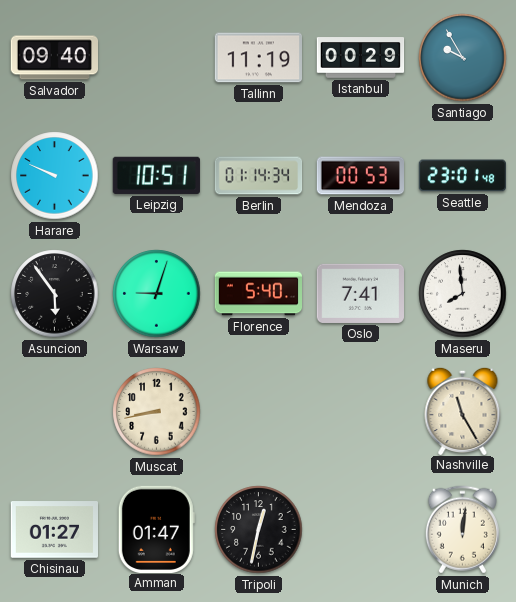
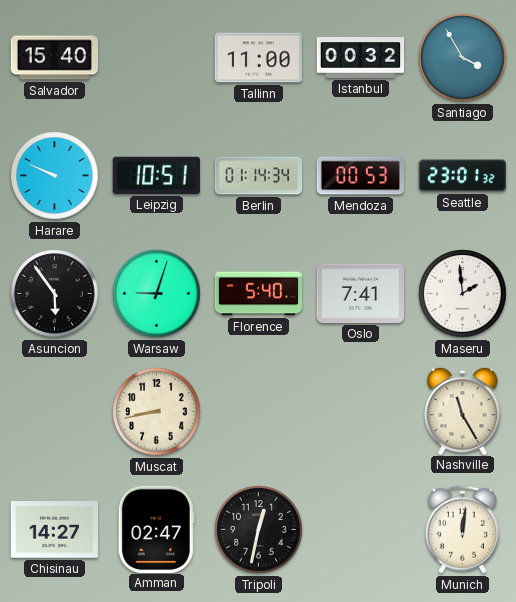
Salvador: 09:40 -> 15:40
Tallinn: 11:19 -> 11:00
Istanbul: 00:29 -> 00:32
Santiago: 9:55 -> 3:55
Seattle: 23:01:48 -> 23:01:32
Maseru: 7:59 -> 1:59
Chisinau: 01:27 -> 14:27
Amman: 01:47 -> 02:47
